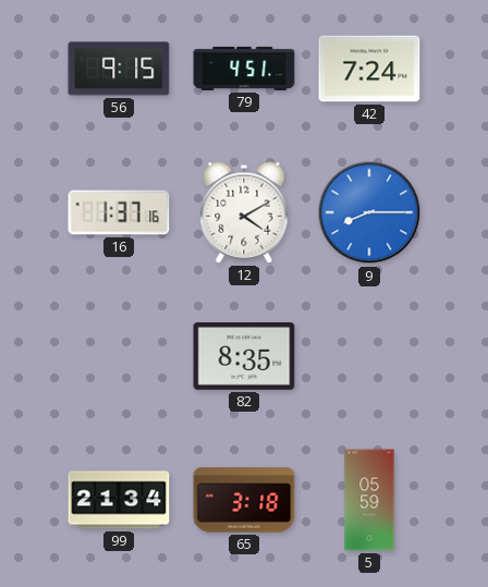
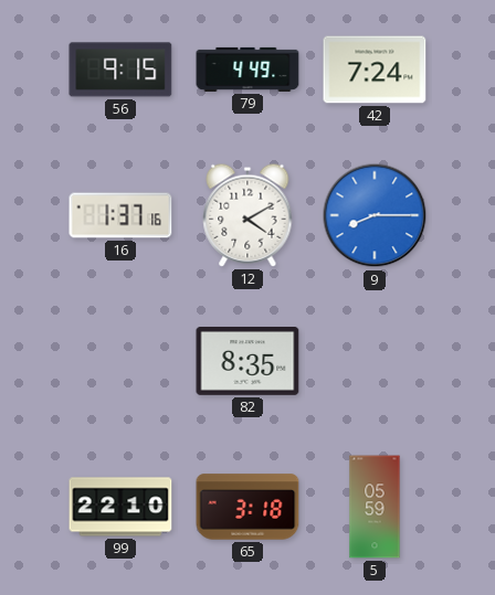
79: 4:51 -> 4:49
99: 21:34 -> 22:10
